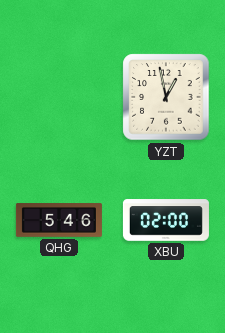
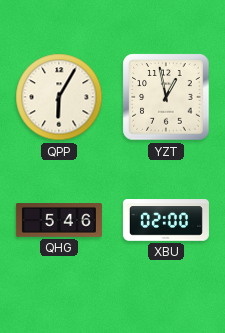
QPP: none -> 6:05
